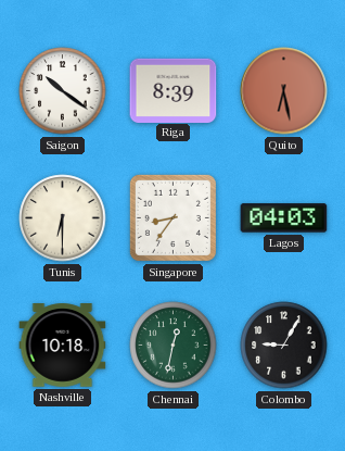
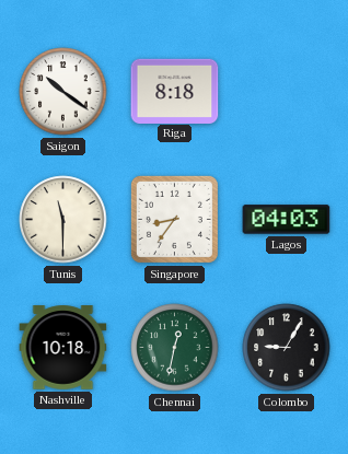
Riga: 8:39 -> 8:18
Quito: 6:28 -> none
Tunis: 6:30 -> 11:30
